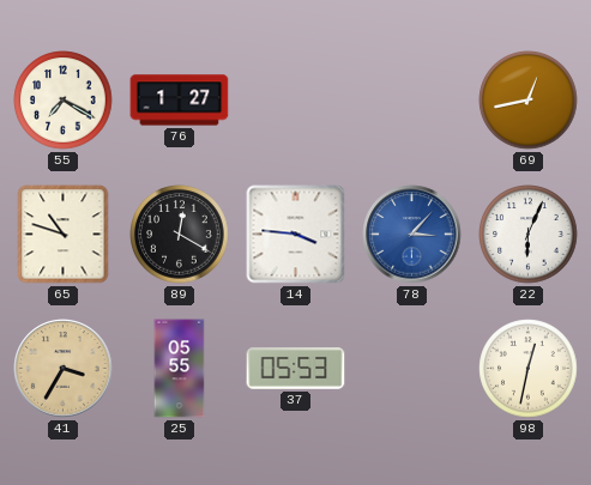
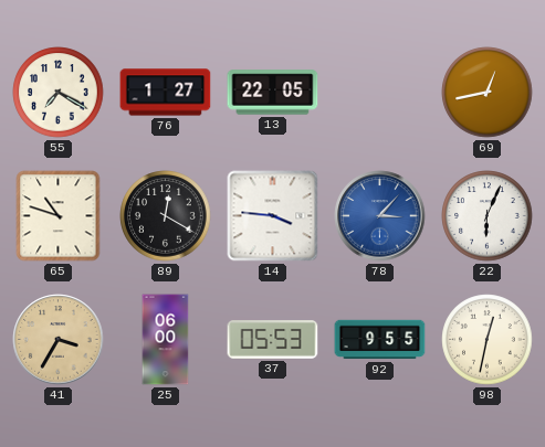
13: none -> 22:05
25: 05:55 -> 06:00
92: none -> 9:55
